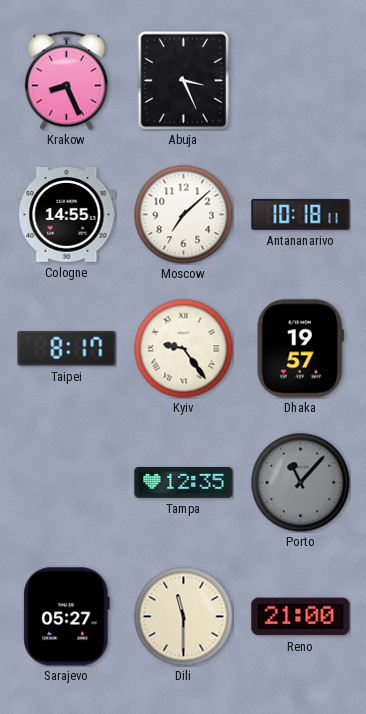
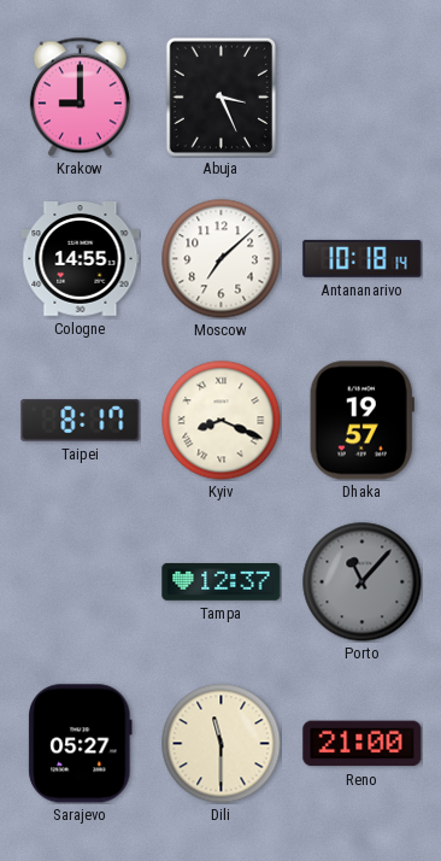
Krakow: 8:26 -> 9:00
Antananarivo: 10:18:11 -> 10:18:14
Kyiv: 9:24 -> 8:19
Tampa: 12:35 -> 12:37
